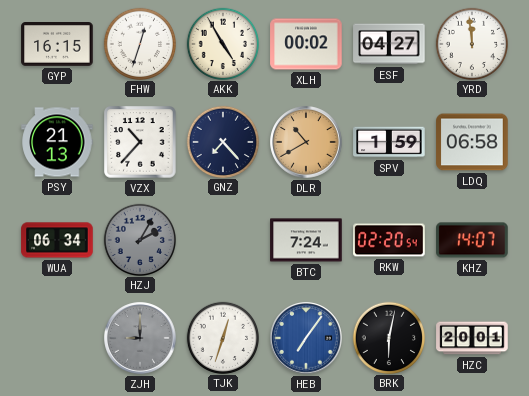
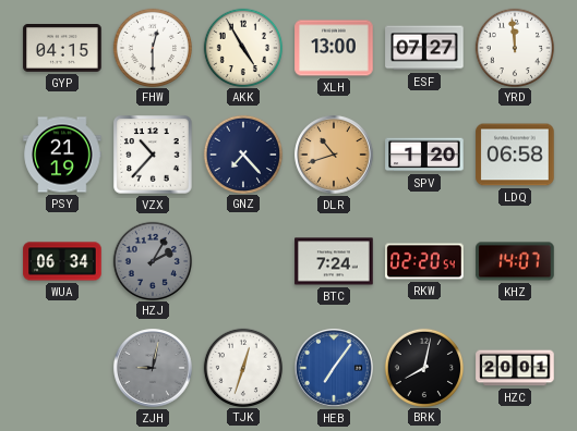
GYP: 16:15 -> 04:15
FHW: 12:33 -> 12:30
XLH: 00:02 -> 13:00
ESF: 04:27 -> 07:27
PSY: 21:13 -> 21:19
DLR: 10:40 -> 10:42
SPV: 1:59 -> 1:20
ZJH: 9:00 -> 9:02
BRK: 6:02 -> 8:02
